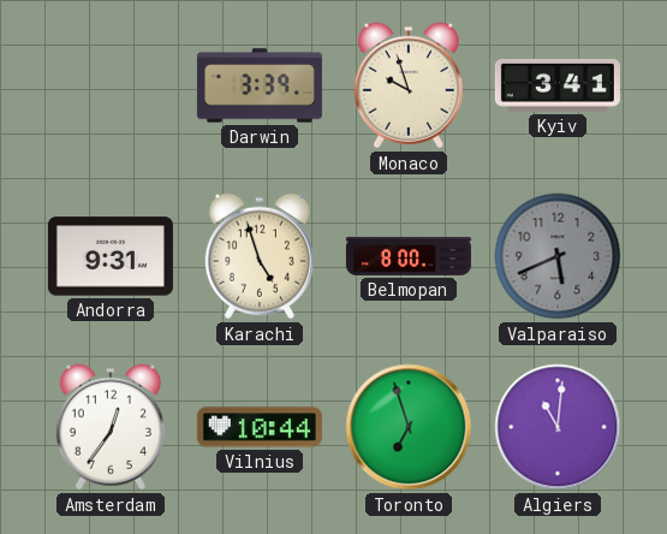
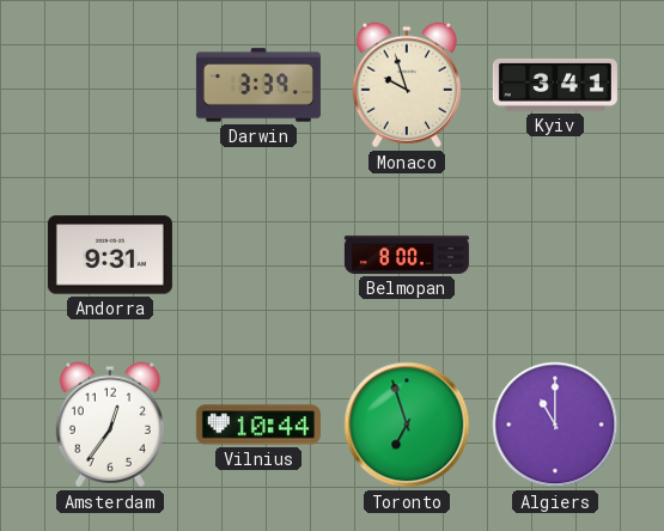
Karachi: 4:57 -> none
Valparaiso: 5:41 -> none
Algiers: 11:01 -> 11:00
